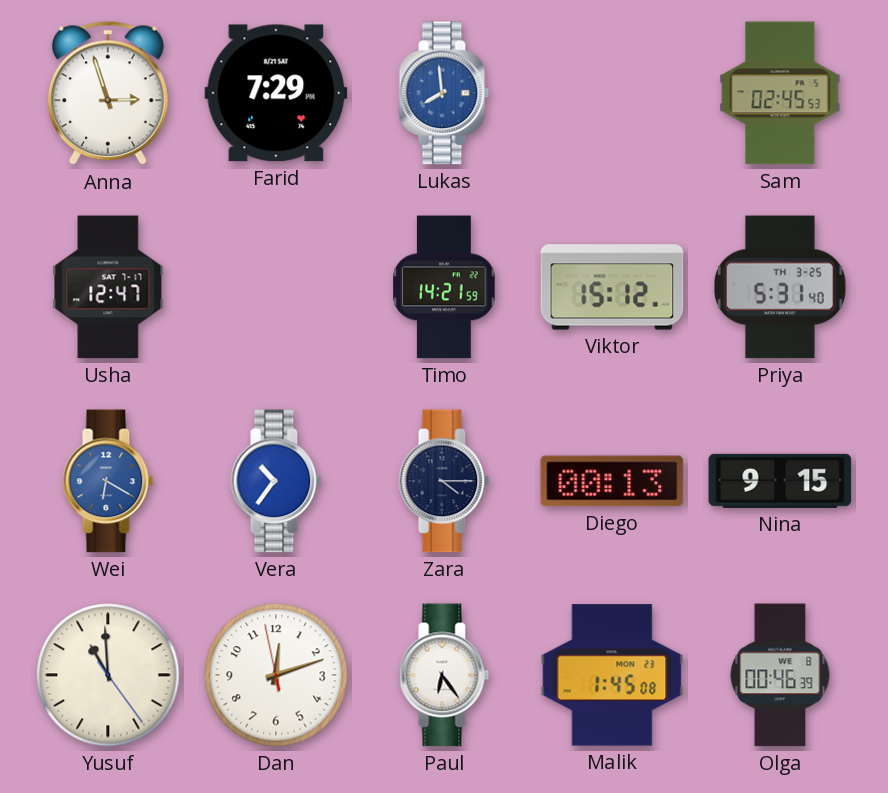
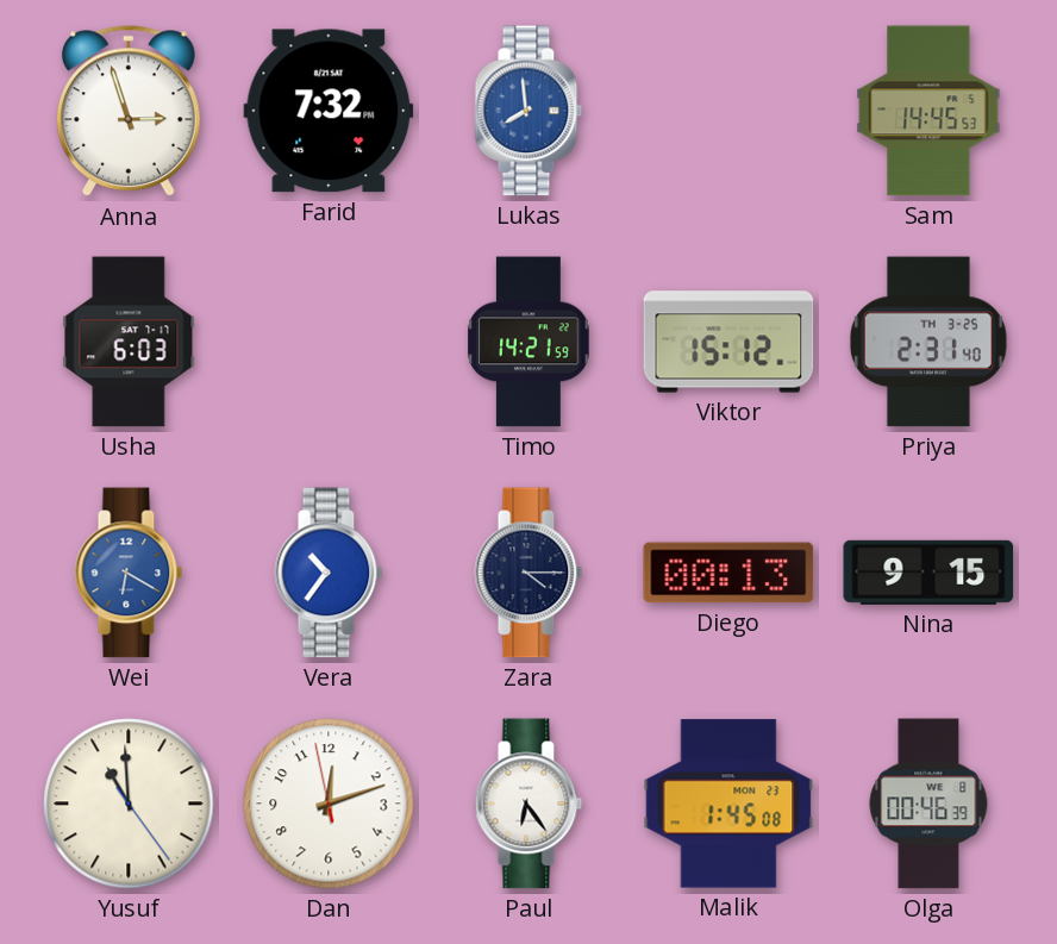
Farid: 7:29 -> 7:32
Sam: 02:45 -> 14:45
Usha: 12:47 -> 6:03
Priya: 5:31 -> 2:31
